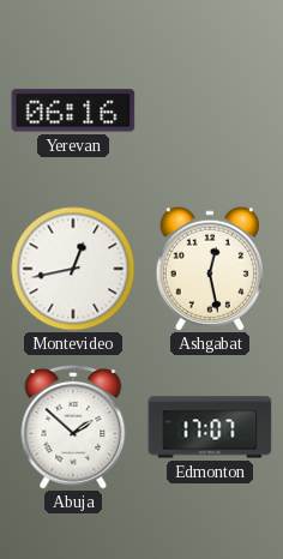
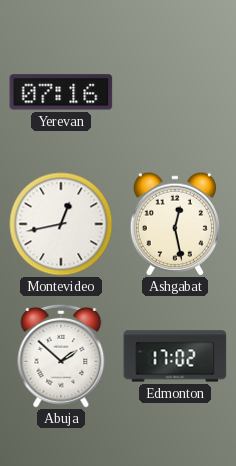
Yerevan: 06:16 -> 07:16
Edmonton: 17:07 -> 17:02
